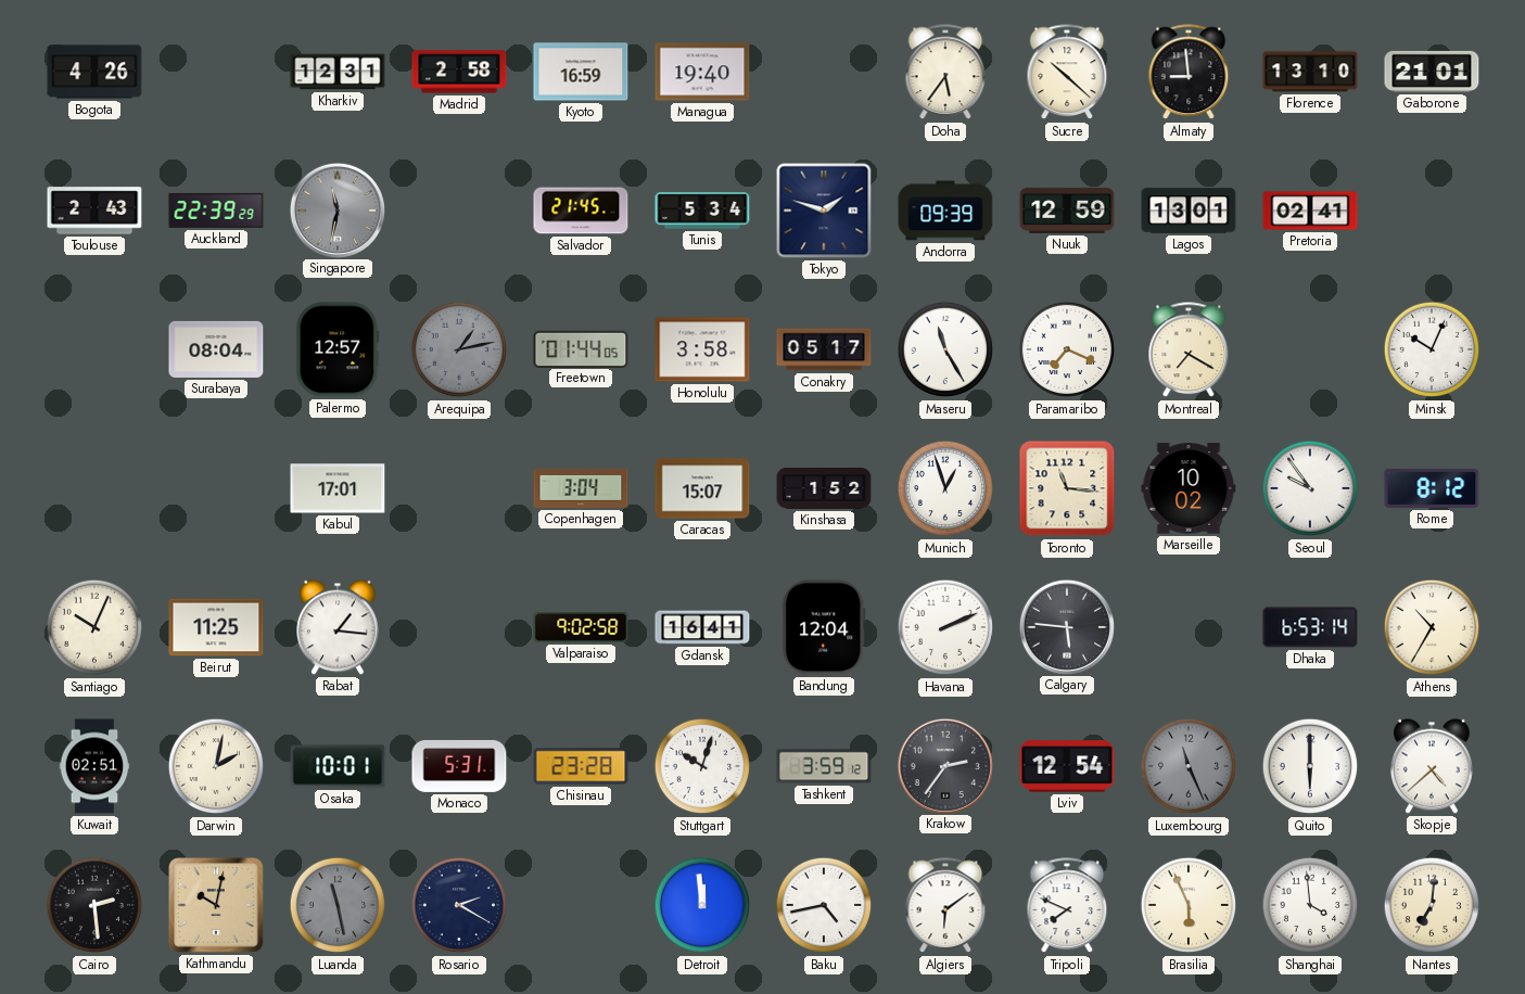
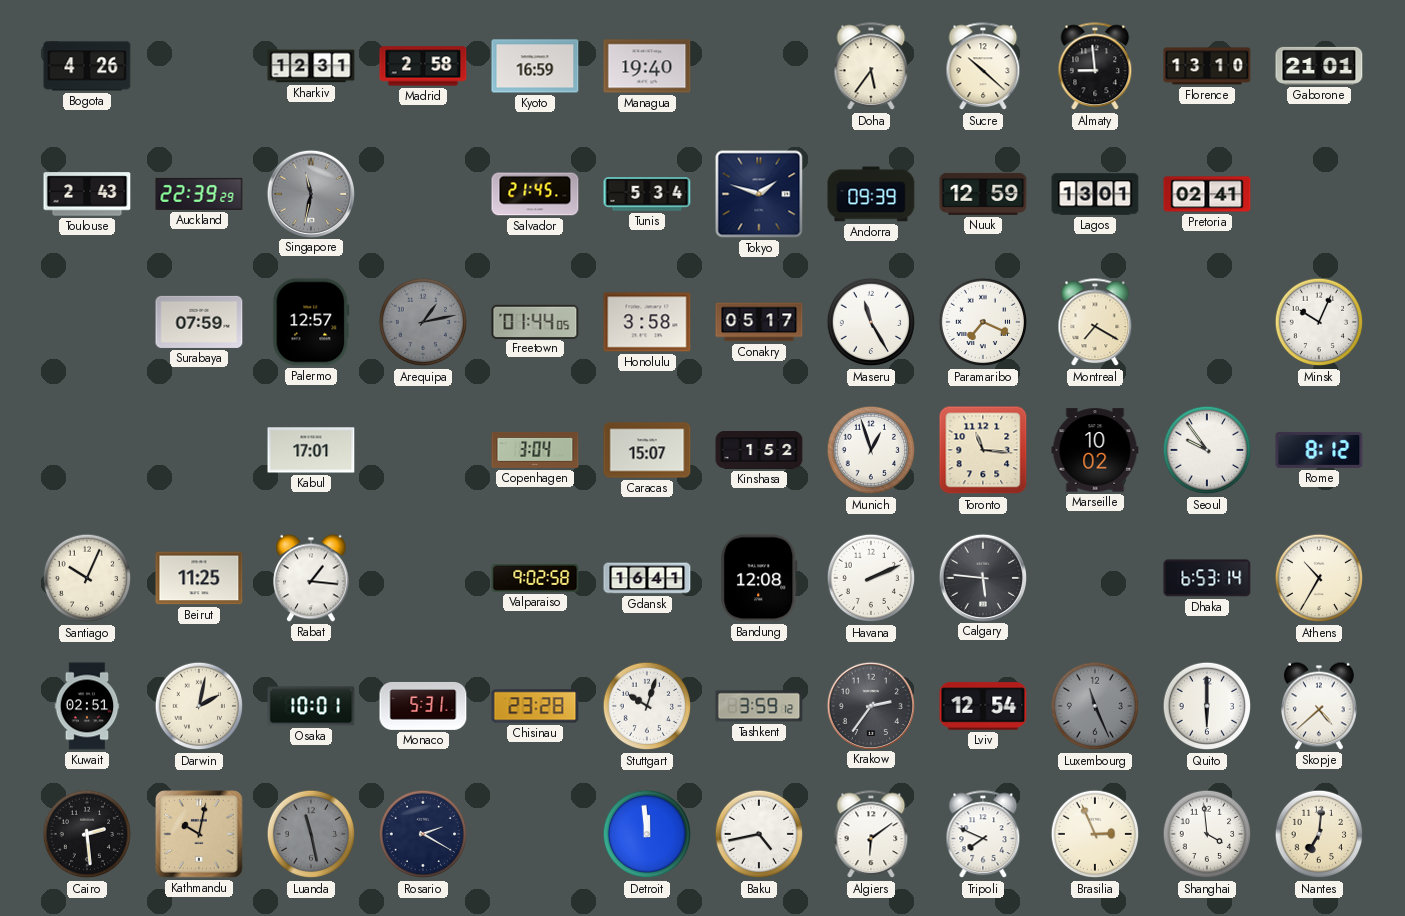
Surabaya: 08:04 -> 07:59
Bandung: 12:04 -> 12:08
Brasilia: 5:56 -> 2:56
